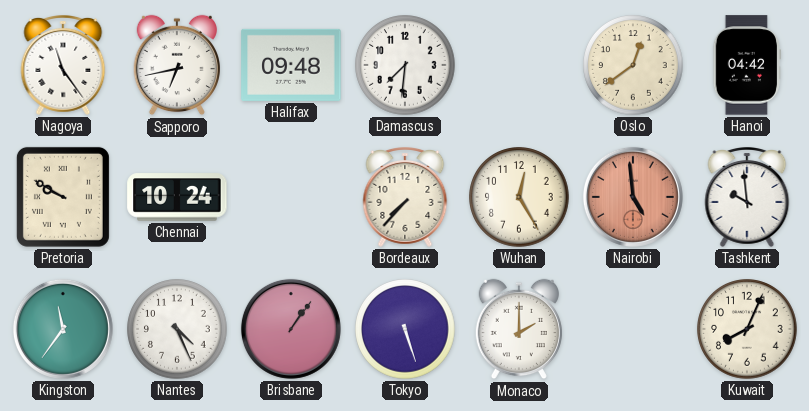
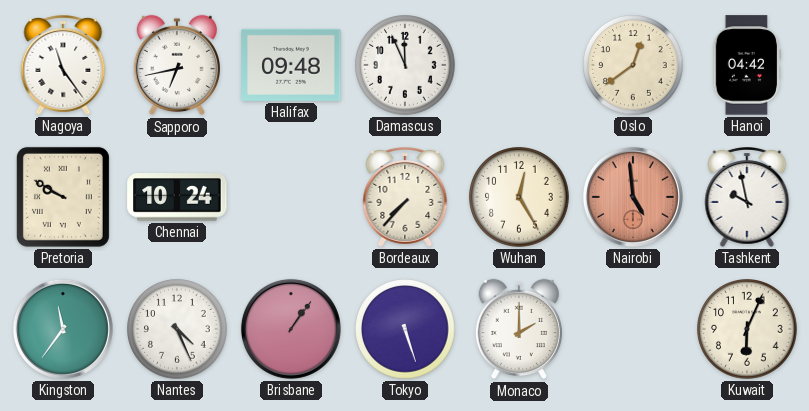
Damascus: 7:31 -> 11:56
Tashkent: 9:59 -> 9:58
Kuwait: 8:04 -> 6:04
